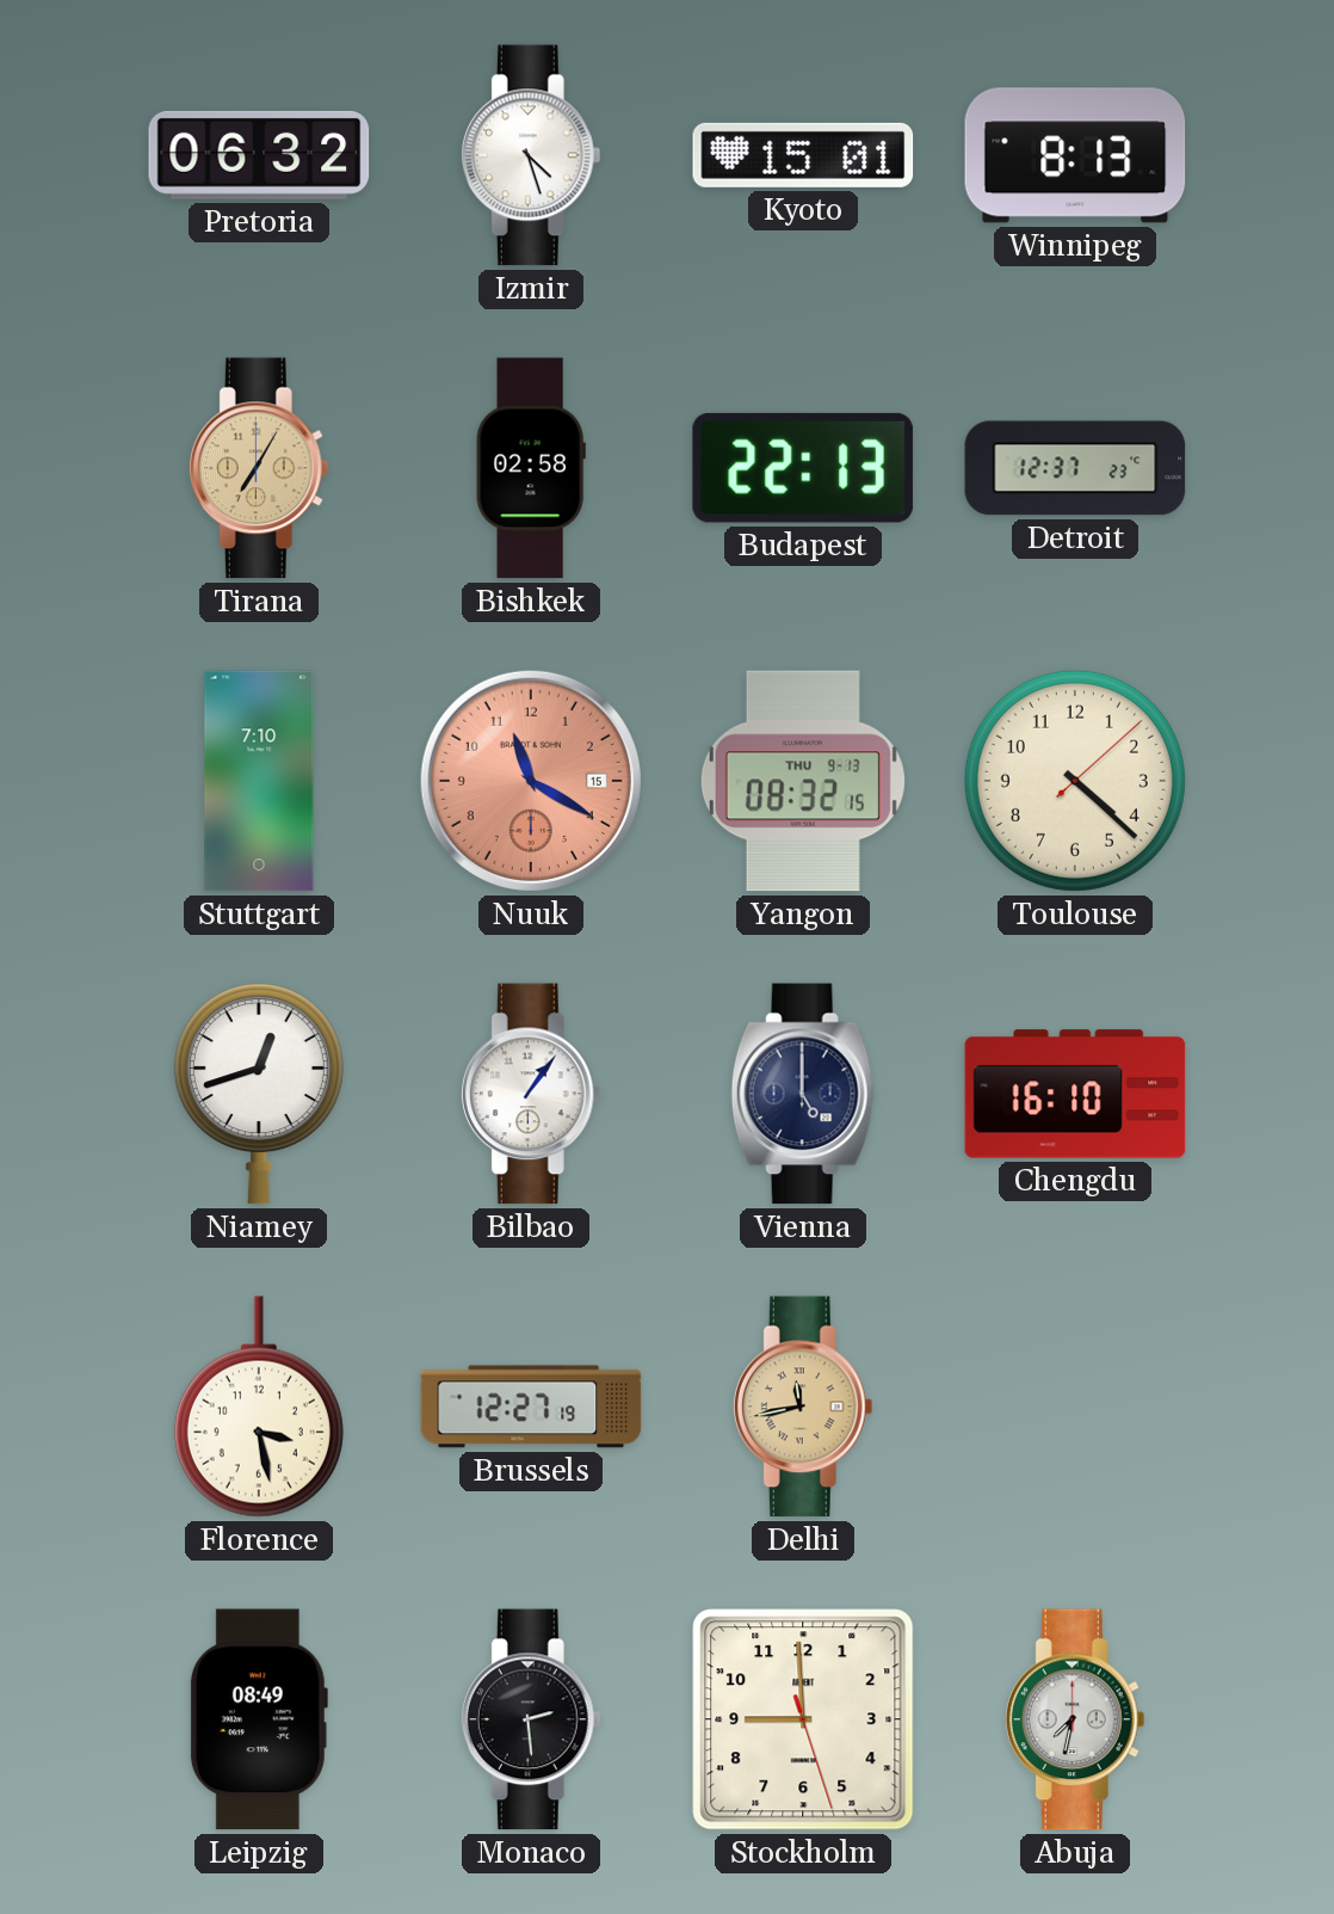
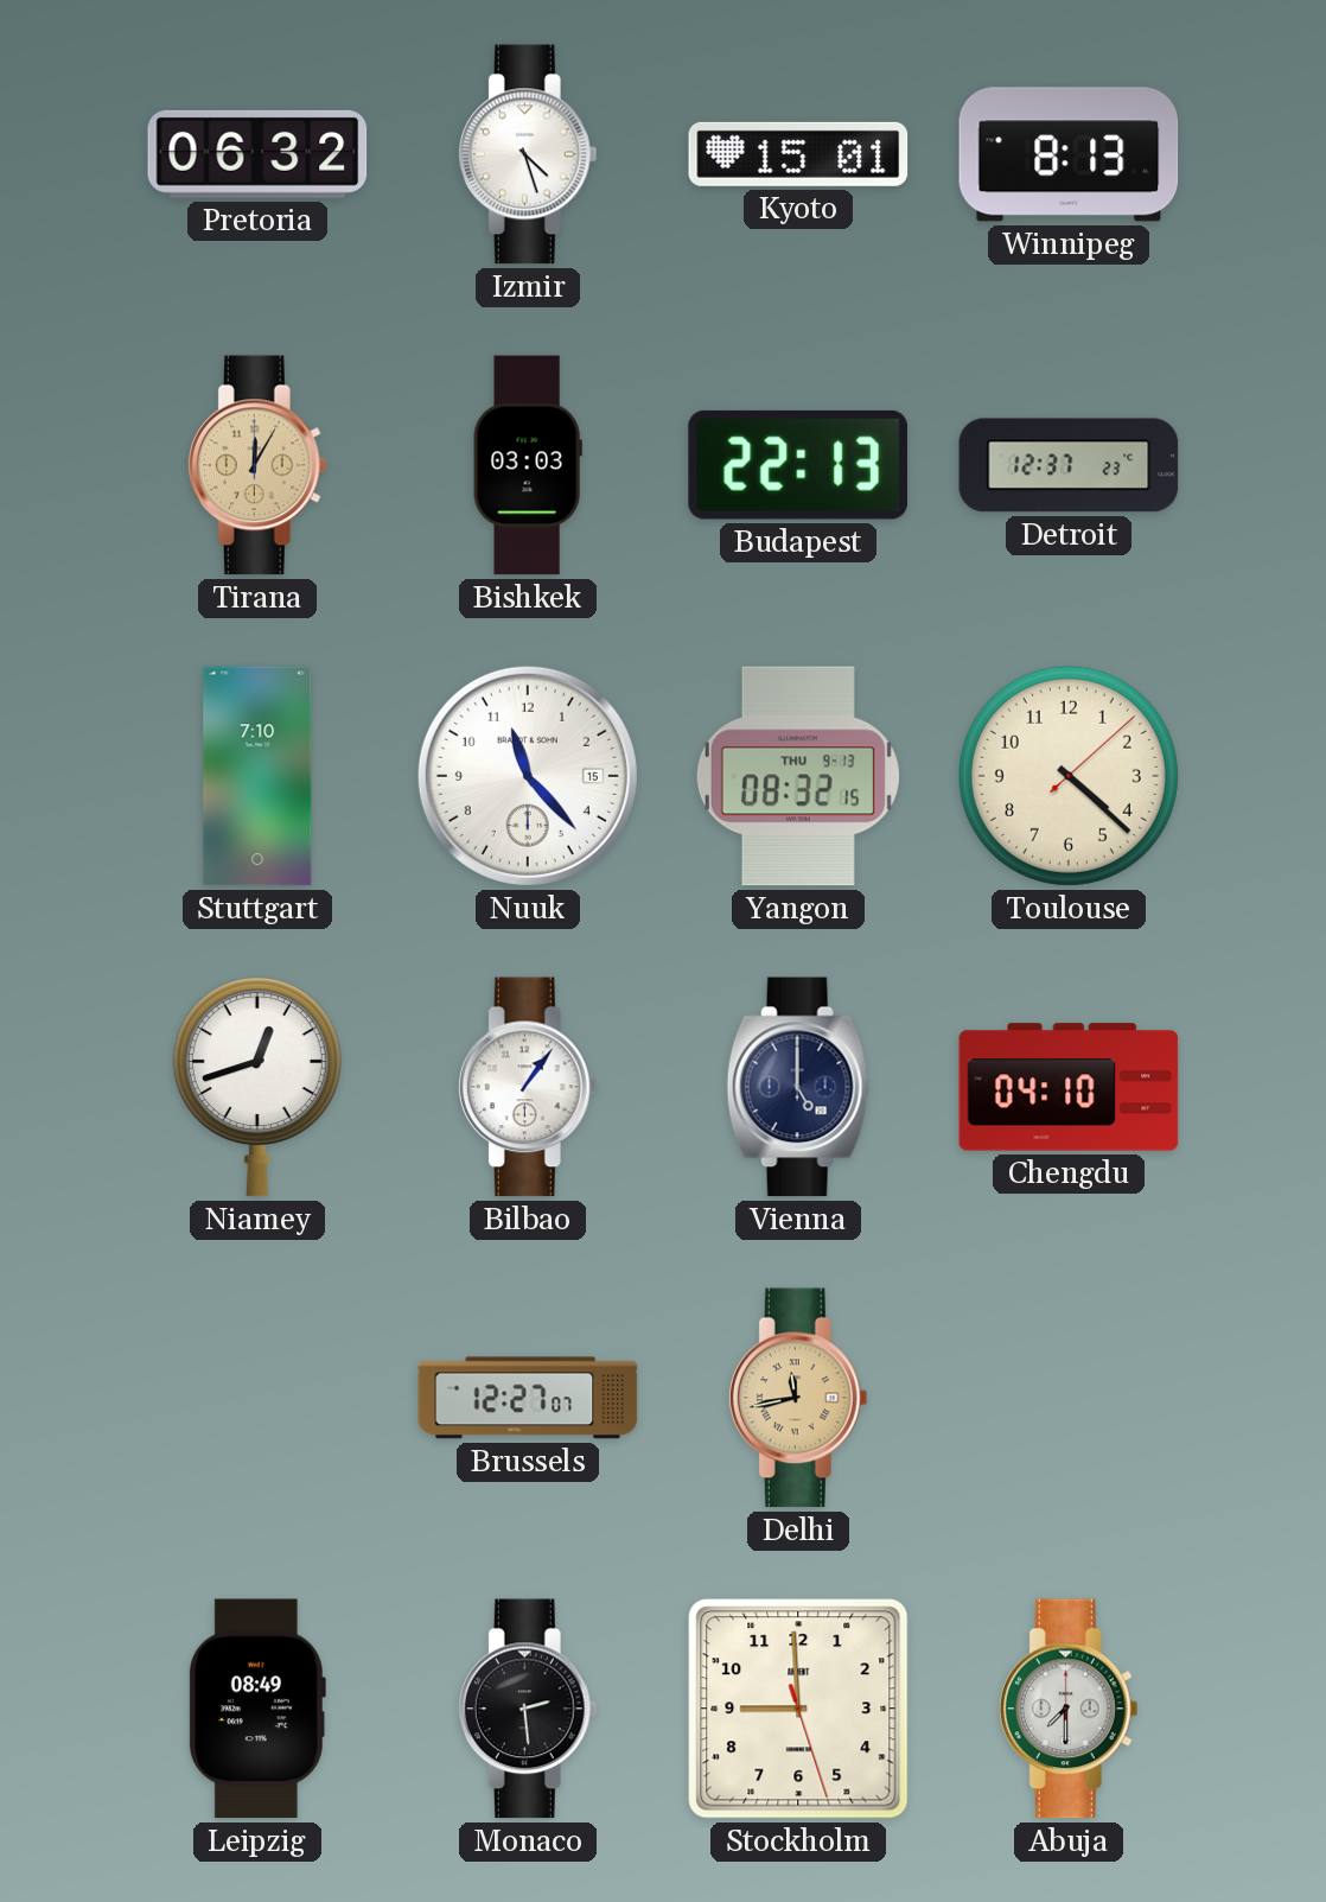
Tirana: 7:05 -> 12:05
Bishkek: 02:58 -> 03:03
Nuuk: 11:20 -> 11:23
Nuuk dial: salmon -> white
Chengdu: 16:10 -> 04:10
Florence: 3:28 -> none
Brussels: 12:27:19 -> 12:27:07
Abuja: 7:32 -> 7:30
